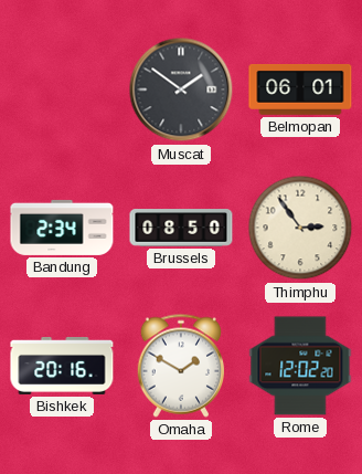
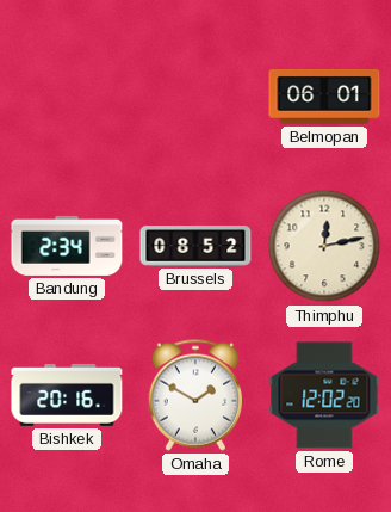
Muscat: 1:51 -> none
Brussels: 08:50 -> 08:52
Thimphu: 2:54 -> 12:13
